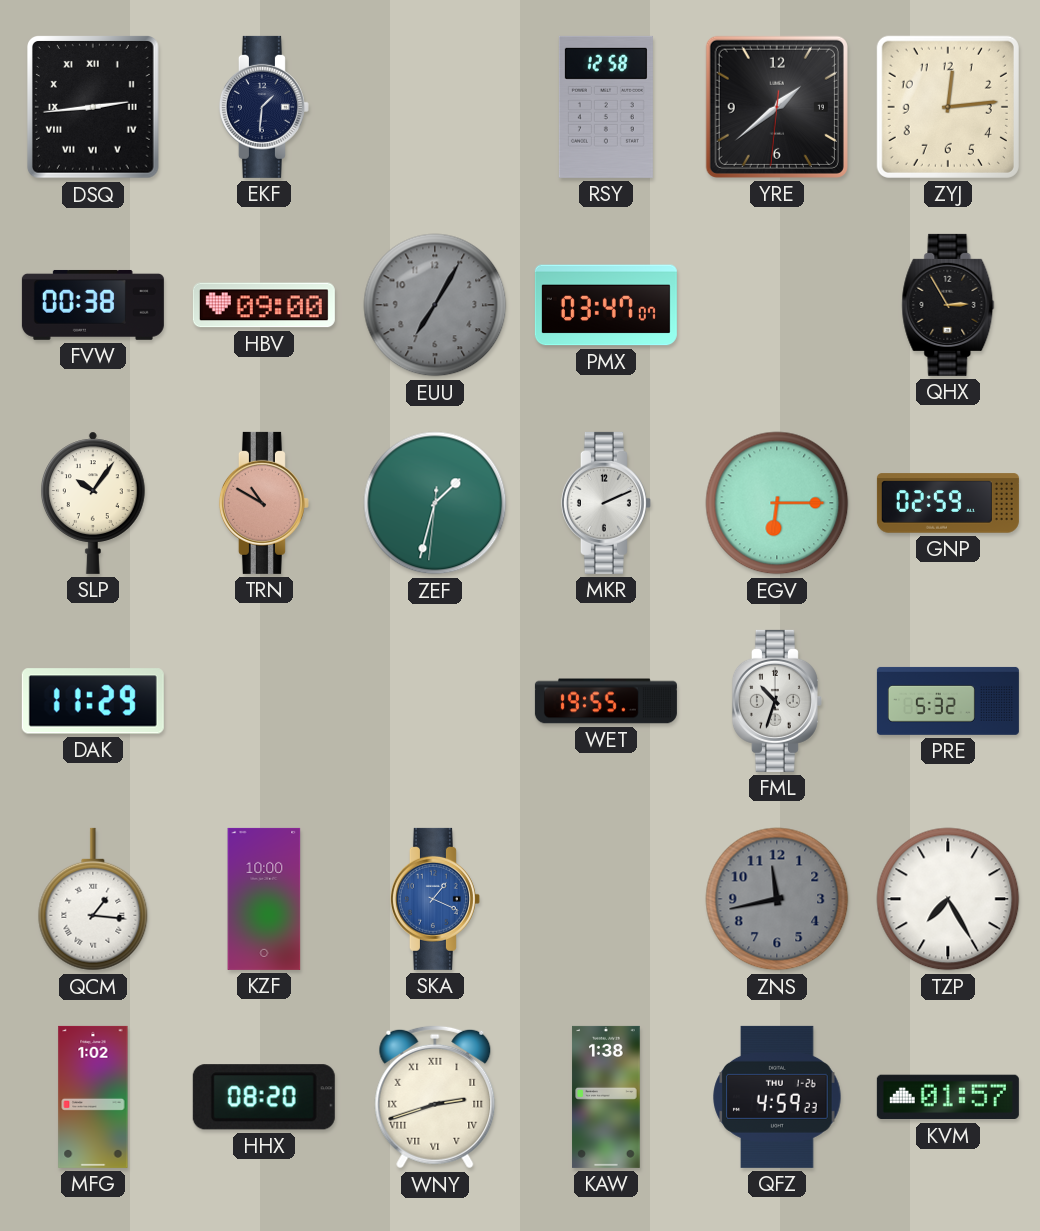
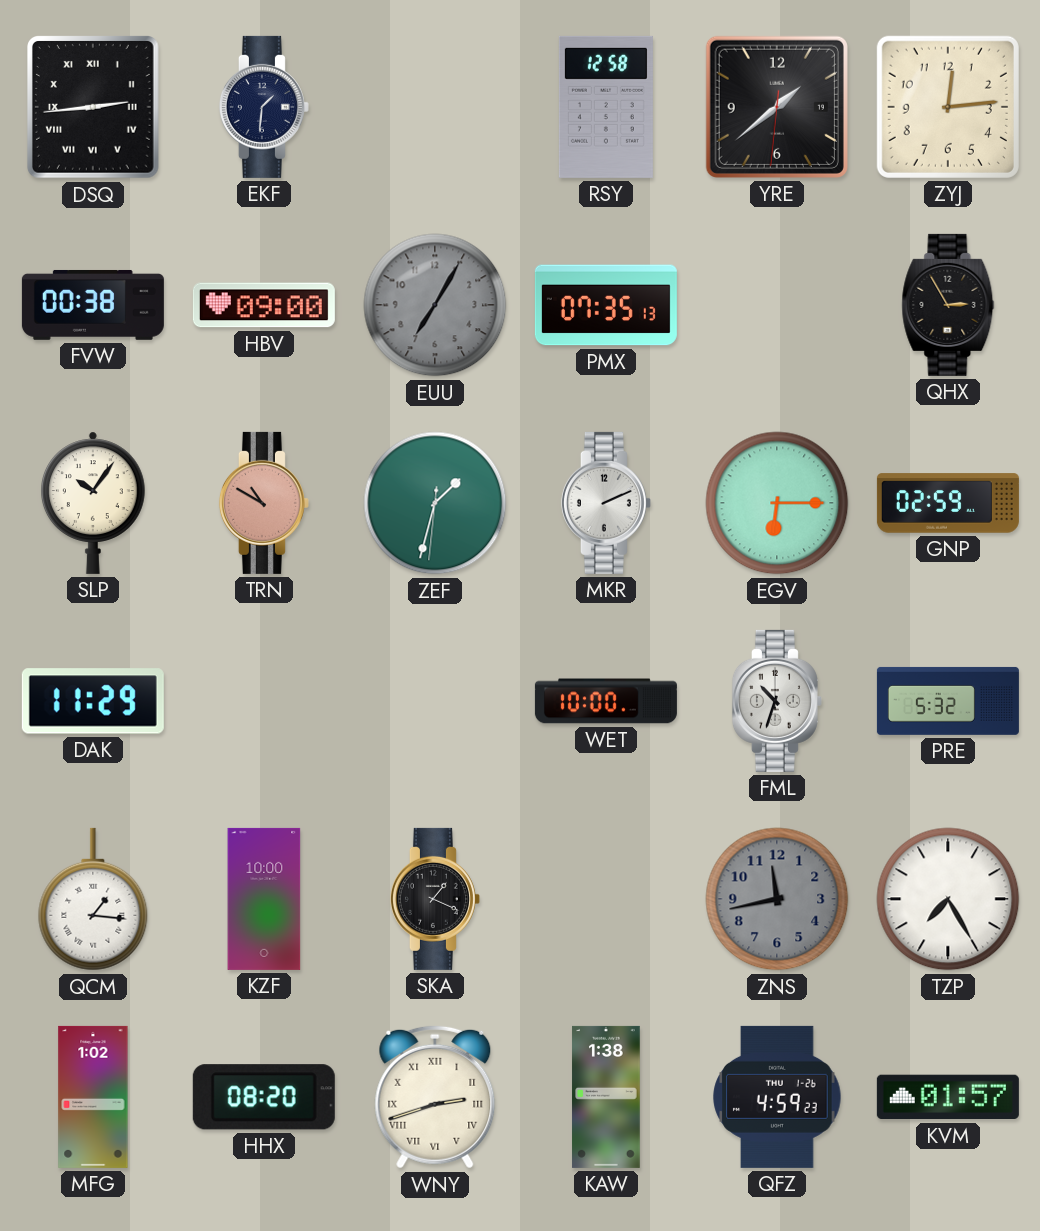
PMX: 03:47 -> 07:35
WET: 19:55 -> 10:00
SKA dial: blue -> black
